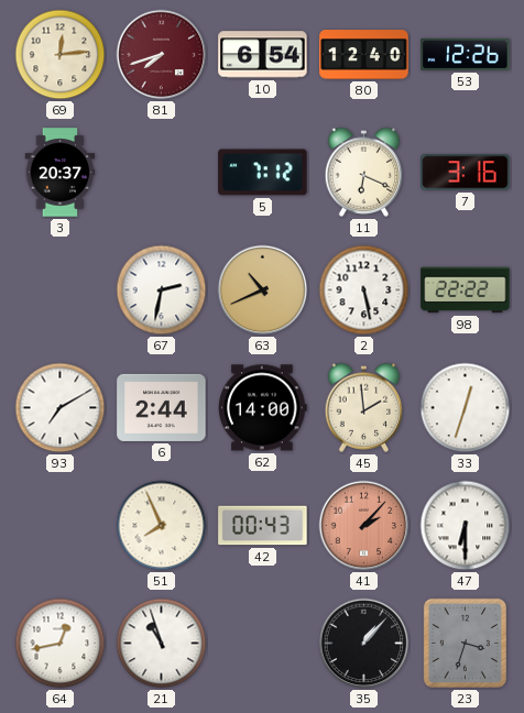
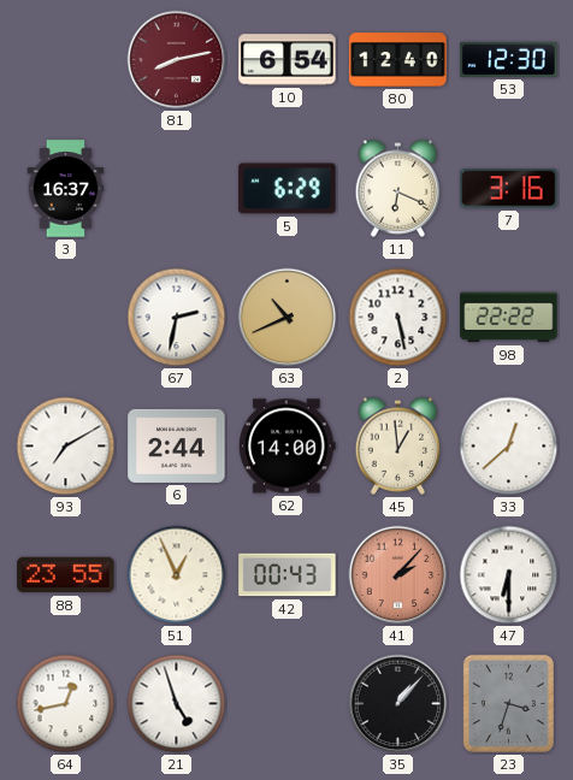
69: 12:14 -> none
81: 7:42 -> 8:13
53: 12:26 -> 12:30
3: 20:37 -> 16:37
5: 7:12 -> 6:29
45: 1:59 -> 12:59
33: 12:33 -> 12:38
88: none -> 23:55
51: 7:56 -> 12:56
21: 10:57 -> 4:57
